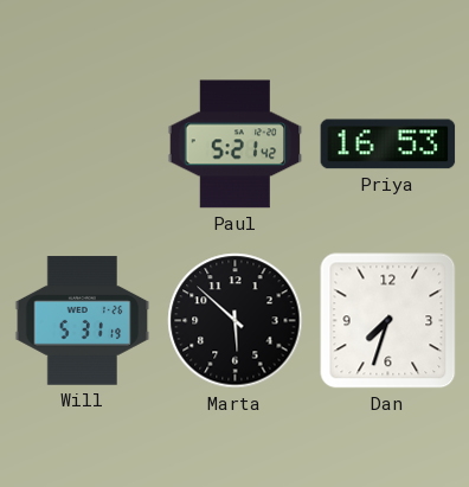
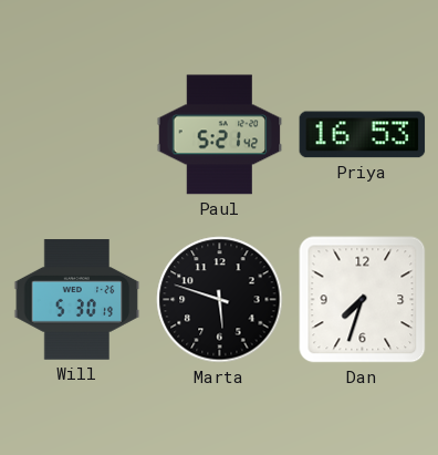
Will: 5:31 -> 5:30
Marta: 5:52 -> 5:48
